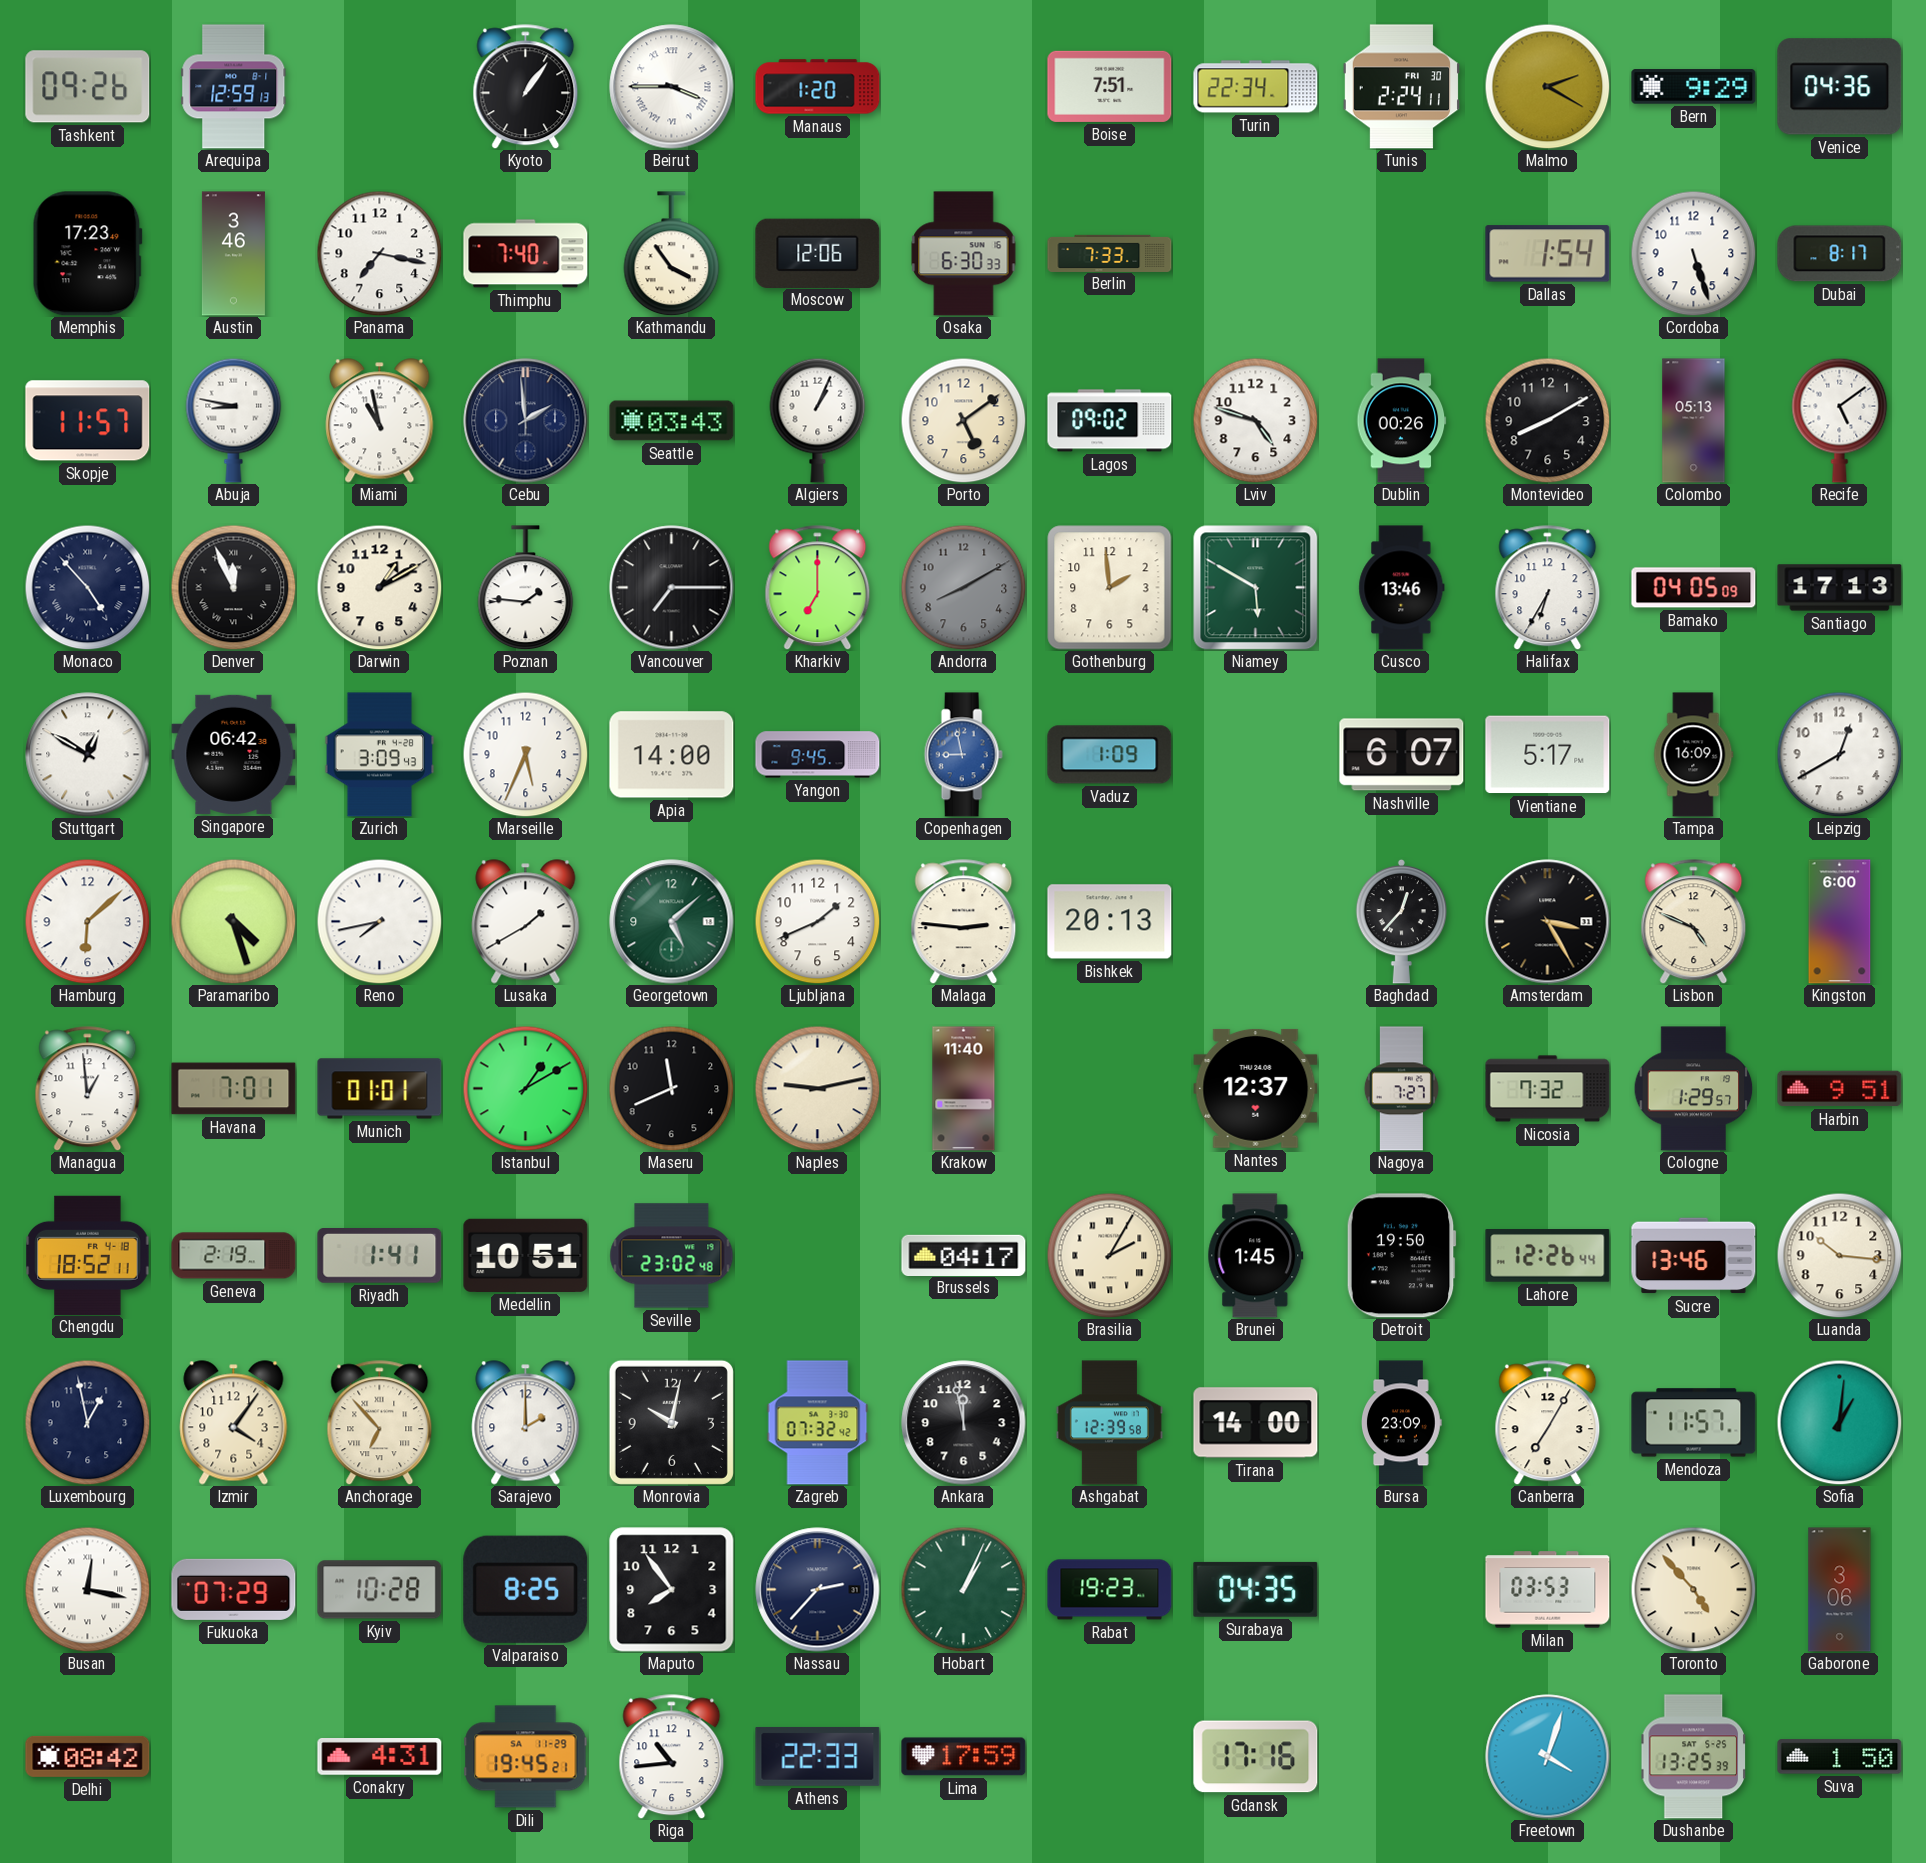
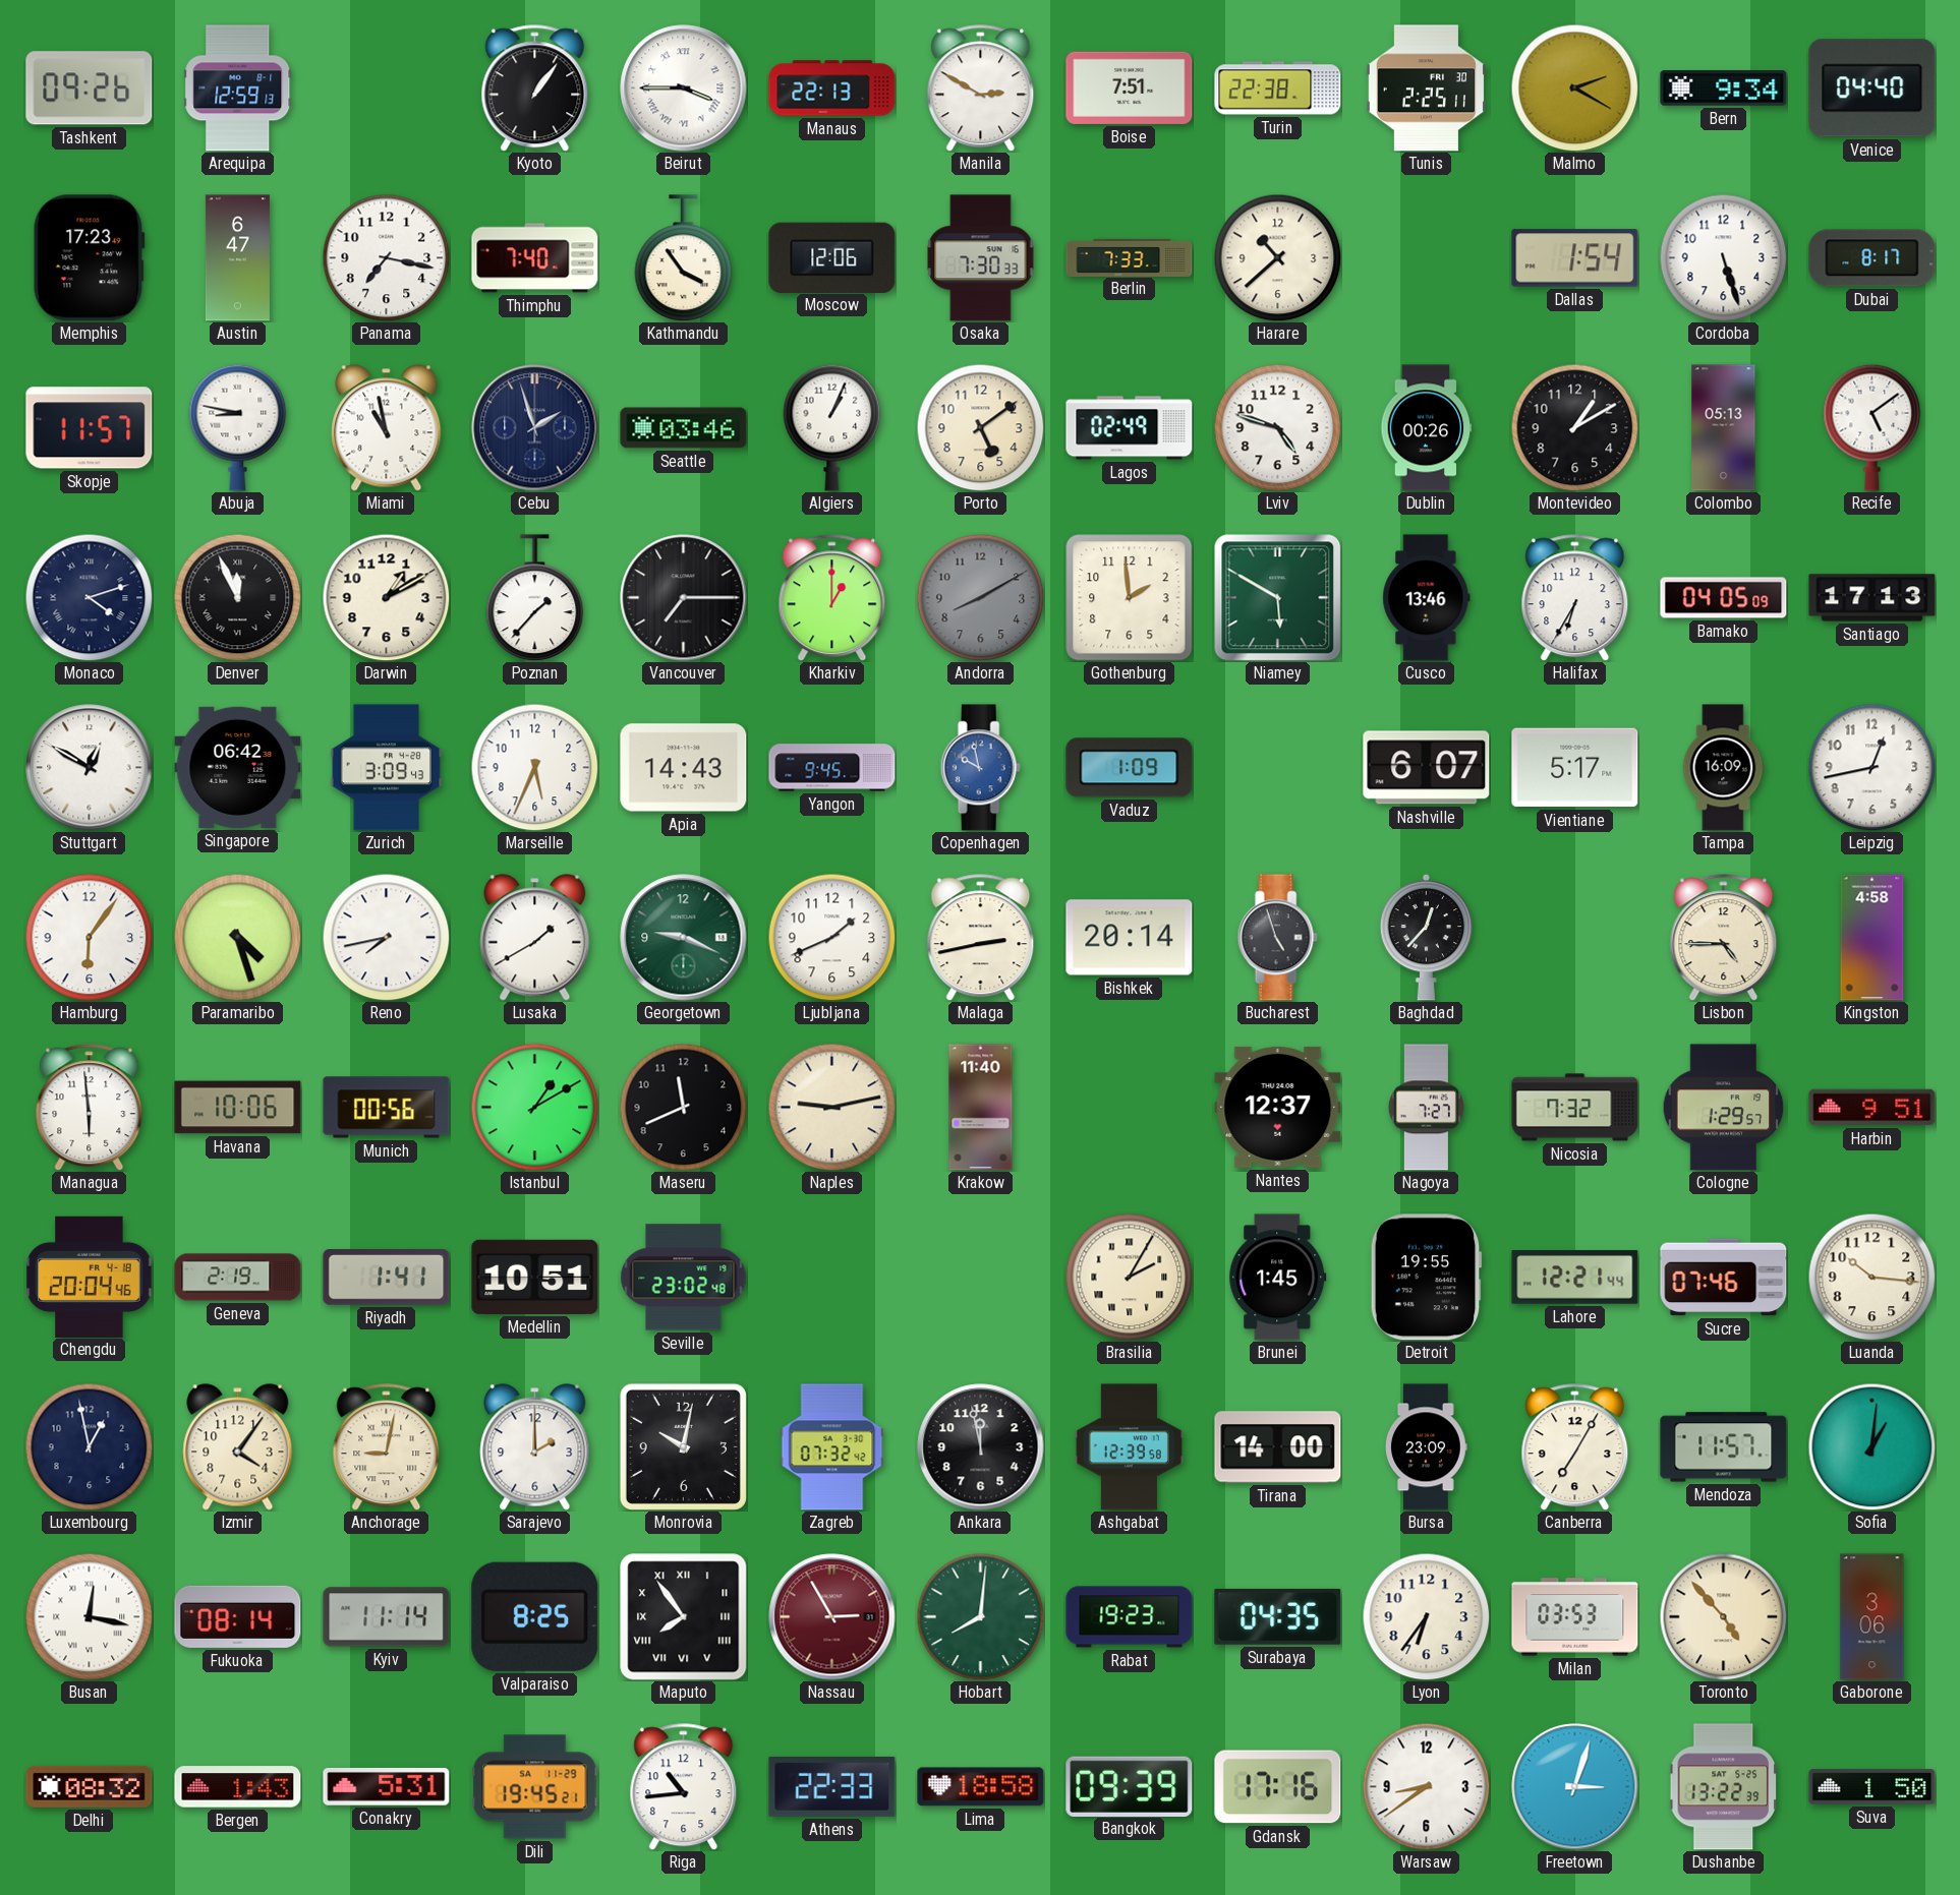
Manaus: 1:20 -> 22:13
Manila: none -> 2:50
Turin: 22:34 -> 22:38
Tunis: 2:24 -> 2:25
Bern: 9:29 -> 9:34
Venice: 04:36 -> 04:40
Austin: 3:46 -> 6:47
Osaka: 6:30 -> 7:30
Harare: none -> 10:38
Cebu: 1:59 -> 1:57
Seattle: 03:43 -> 03:46
Lagos: 09:02 -> 02:49
Montevideo: 8:10 -> 1:10
Monaco: 4:53 -> 4:12
Poznan: 1:46 -> 1:37
Kharkiv: 7:00 -> 1:00
Apia: 14:00 -> 14:43
Copenhagen: 8:58 -> 9:58
Leipzig: 12:40 -> 12:43
Hamburg: 6:08 -> 6:06
Georgetown: 5:08 -> 9:19
Malaga: 2:46 -> 2:43
Bishkek: 20:13 -> 20:14
Bucharest: none -> 4:57
Amsterdam: 3:25 -> none
Lisbon: 4:49 -> 4:45
Kingston: 6:00 -> 4:58
Managua: 12:59 -> 5:59
Havana: 7:01 -> 10:06
Munich: 01:01 -> 00:56
Chengdu: 18:52 -> 20:04
Brussels: 04:17 -> none
Detroit: 19:50 -> 19:55
Lahore: 12:26 -> 12:21
Sucre: 13:46 -> 07:46
Anchorage: 6:53 -> 9:02
Fukuoka: 07:29 -> 08:14
Kyiv: 10:28 -> 11:14
Maputo numerals: Arabic -> Roman
Nassau: 2:37 -> 2:55
Nassau dial: navy -> burgundy
Hobart: 1:04 -> 8:01
Lyon: none -> 6:36
Delhi: 08:42 -> 08:32
Bergen: none -> 1:43
Conakry: 4:31 -> 5:31
Lima: 17:59 -> 18:58
Bangkok: none -> 09:39
Warsaw: none -> 8:39
Freetown: 4:03 -> 3:03
Dushanbe: 13:25 -> 13:22
